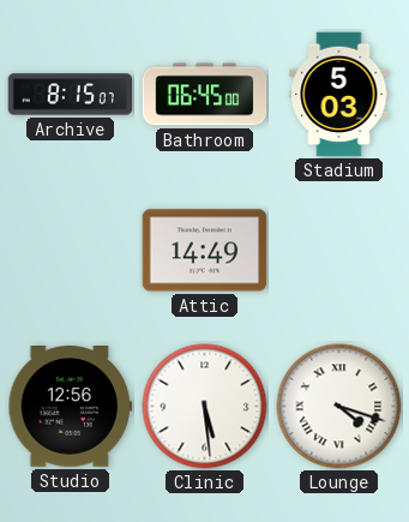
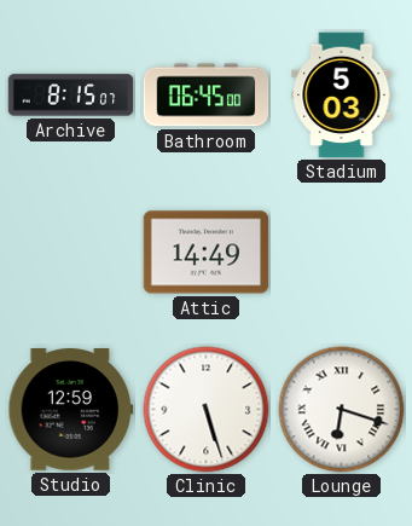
Studio: 12:56 -> 12:59
Clinic: 5:29 -> 5:27
Lounge: 4:18 -> 6:18
